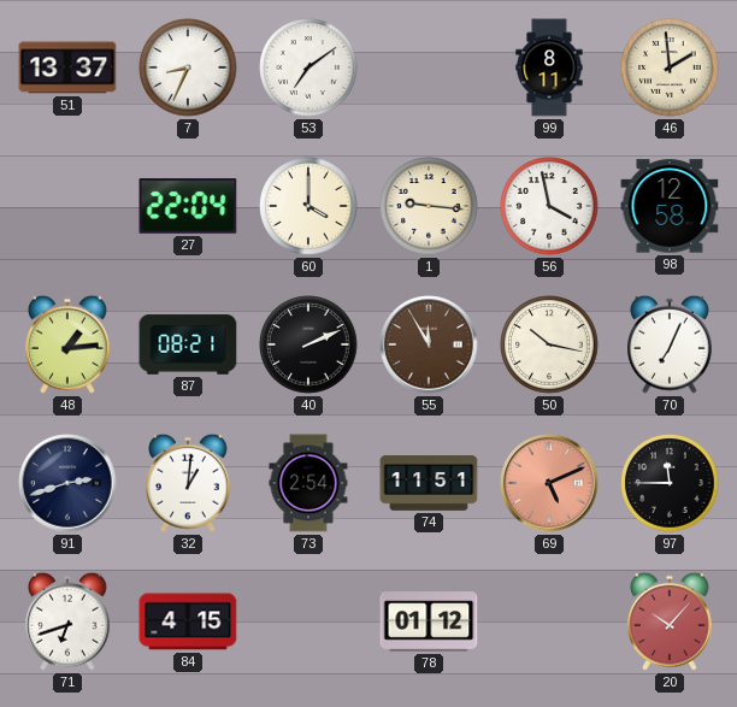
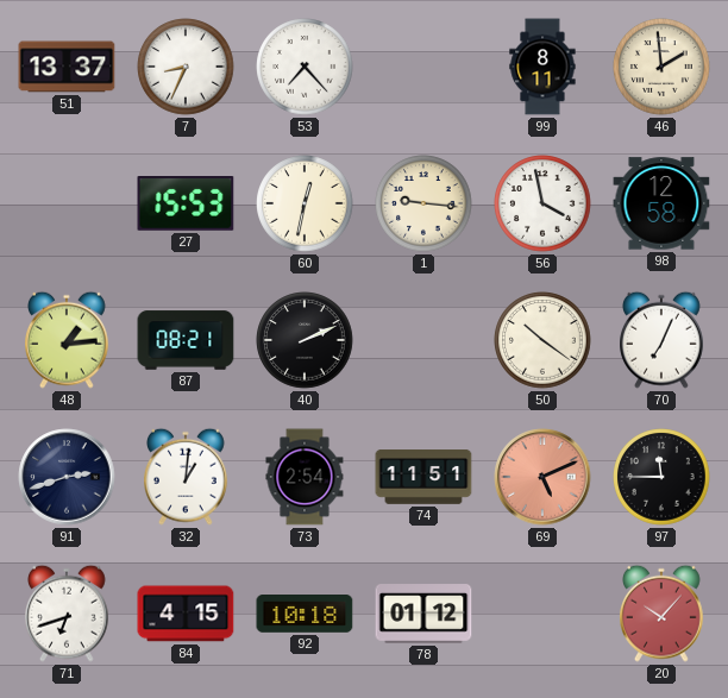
53: 7:09 -> 7:23
27: 22:04 -> 15:53
60: 4:00 -> 12:32
55: 11:55 -> none
50: 10:17 -> 10:21
92: none -> 10:18
